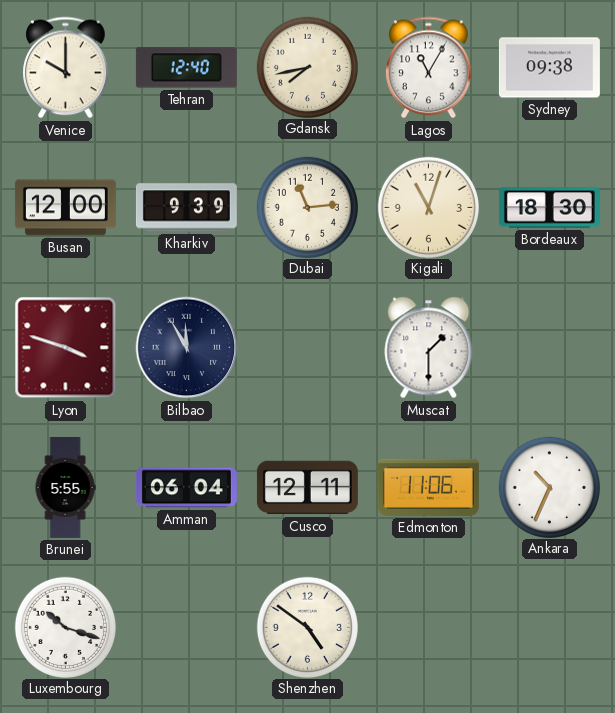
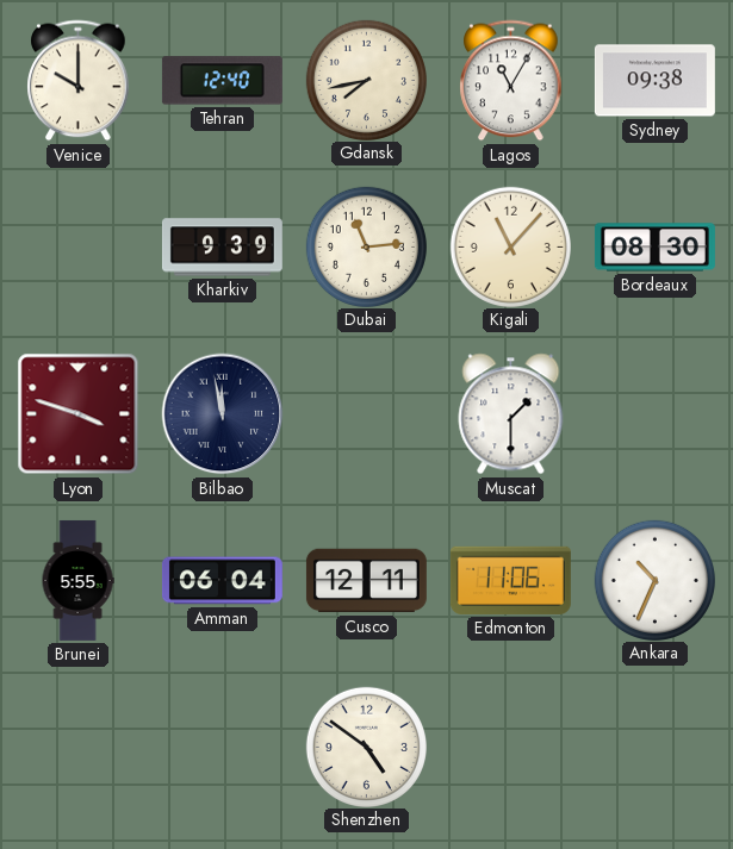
Busan: 12:00 -> none
Kigali: 11:03 -> 11:07
Bordeaux: 18:30 -> 08:30
Bilbao: 11:55 -> 11:58
Luxembourg: 10:18 -> none
